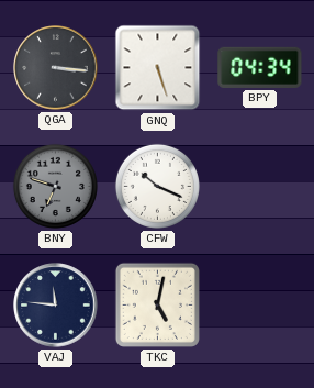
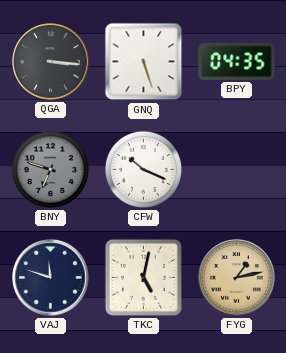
BPY: 04:34 -> 04:35
VAJ: 11:46 -> 11:48
FYG: none -> 1:13
